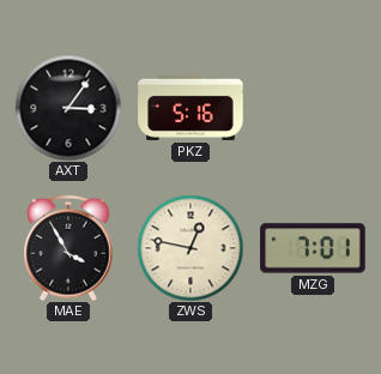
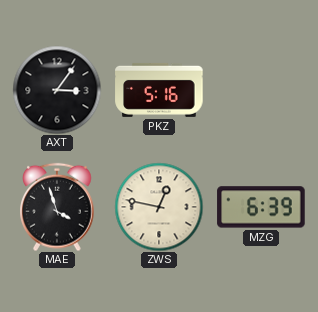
MAE: 3:55 -> 3:57
MZG: 7:01 -> 6:39
